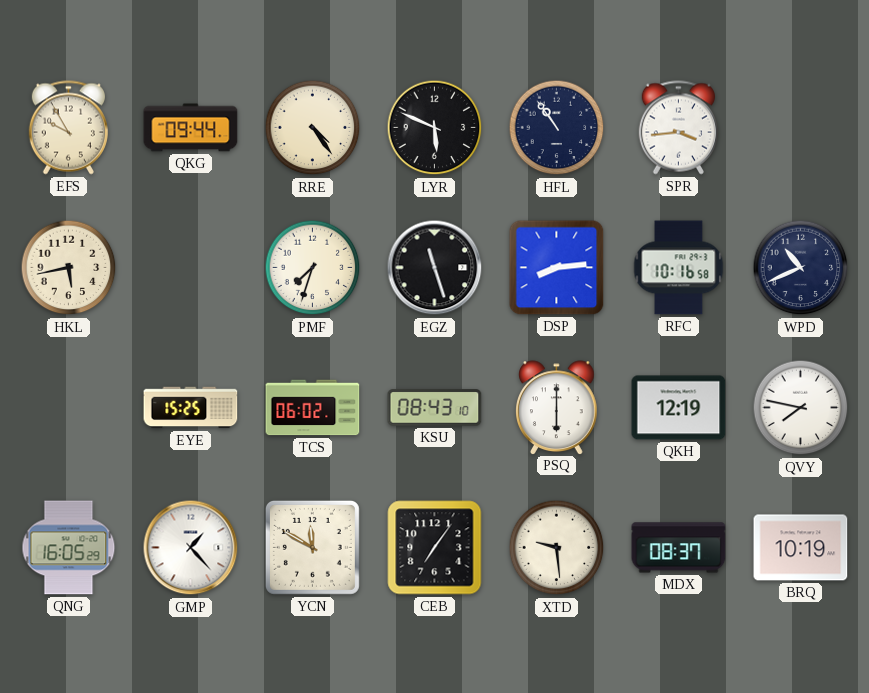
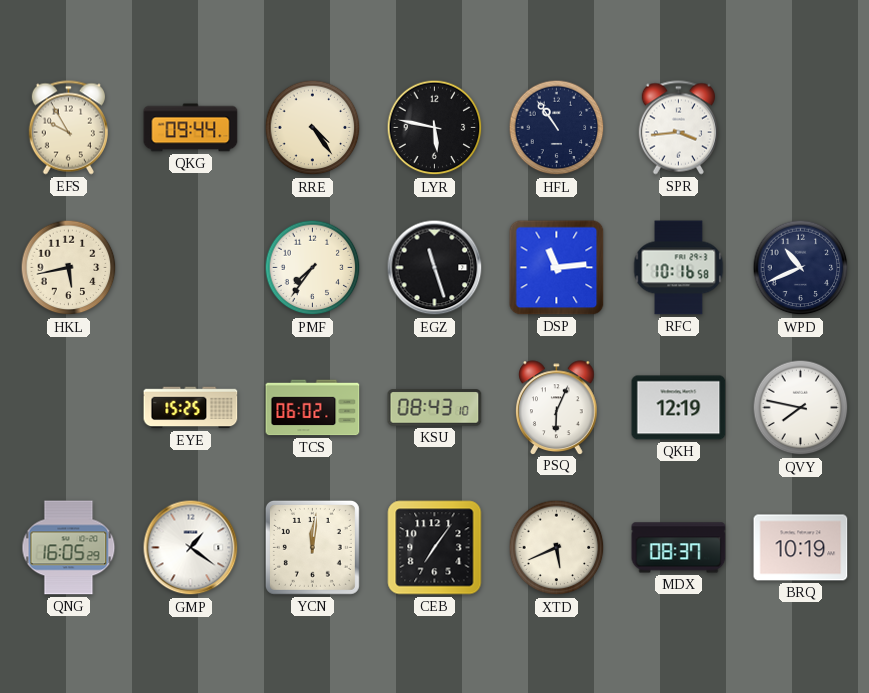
LYR: 5:49 -> 5:47
PMF: 7:33 -> 7:36
DSP: 8:14 -> 11:14
PSQ: 6:00 -> 6:04
GMP: 1:23 -> 1:21
YCN: 11:50 -> 12:01
XTD: 9:29 -> 5:41
